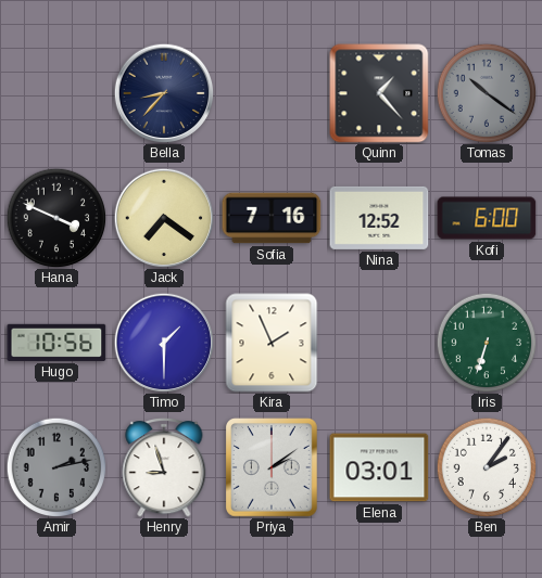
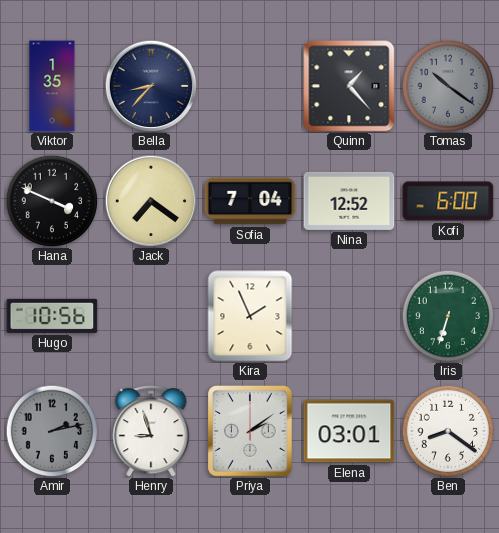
Viktor: none -> 1:35
Sofia: 7:16 -> 7:04
Timo: 1:30 -> none
Ben: 2:06 -> 8:21
